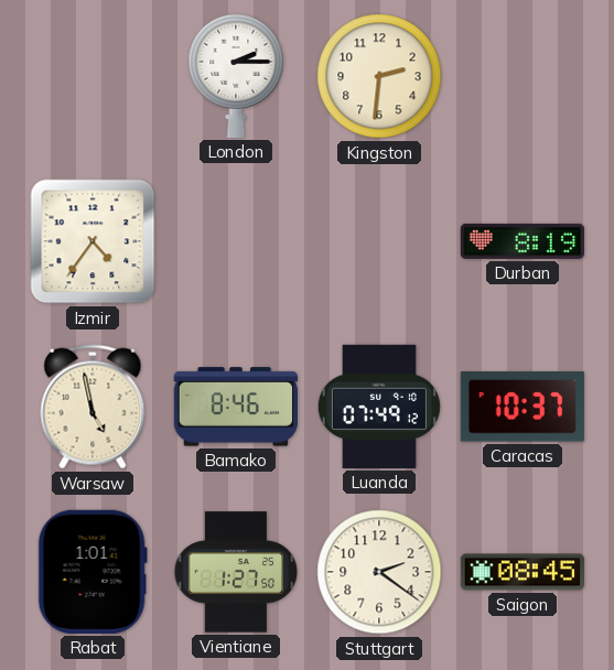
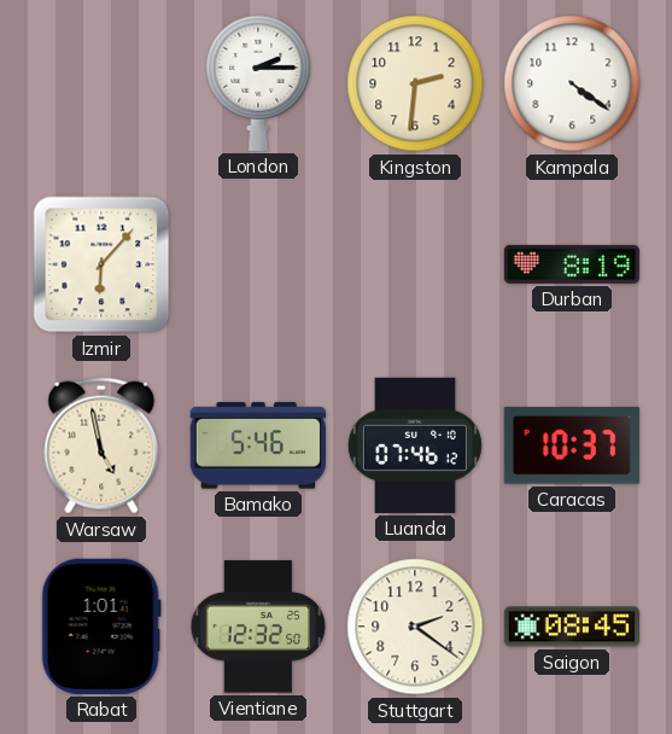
Kampala: none -> 4:21
Izmir: 4:36 -> 6:07
Bamako: 8:46 -> 5:46
Luanda: 07:49 -> 07:46
Vientiane: 1:27 -> 12:32
